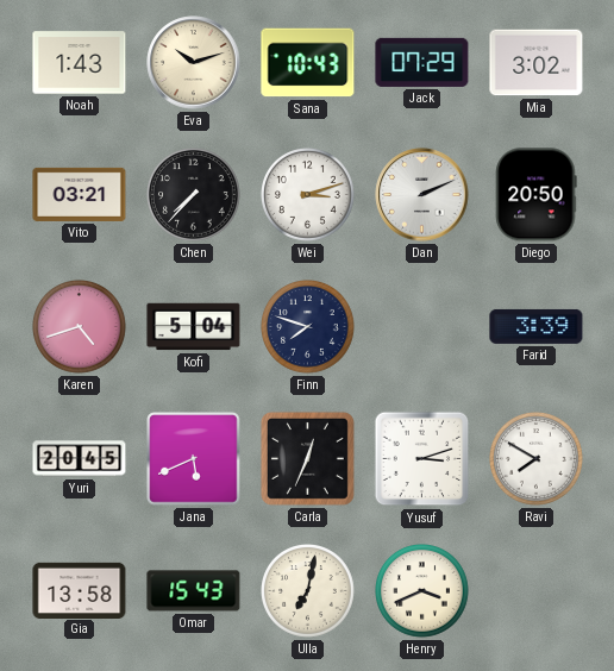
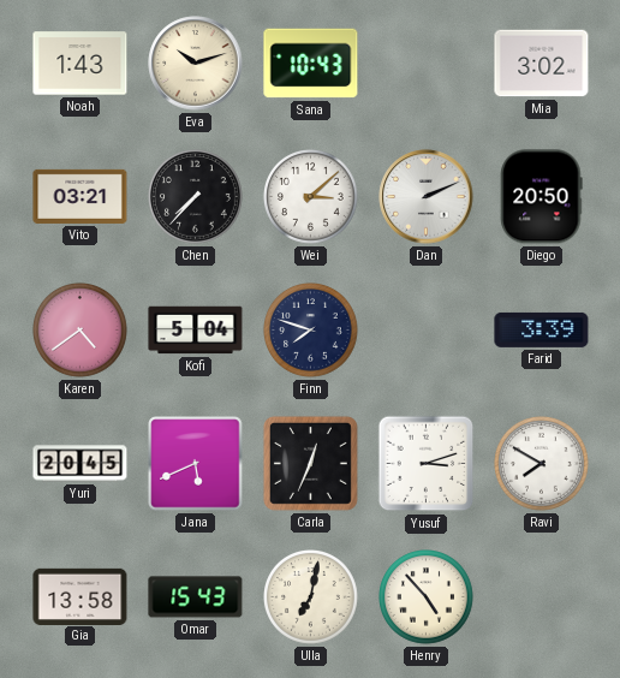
Jack: 07:29 -> none
Wei: 3:12 -> 3:08
Karen: 4:42 -> 4:39
Henry: 3:41 -> 4:53
